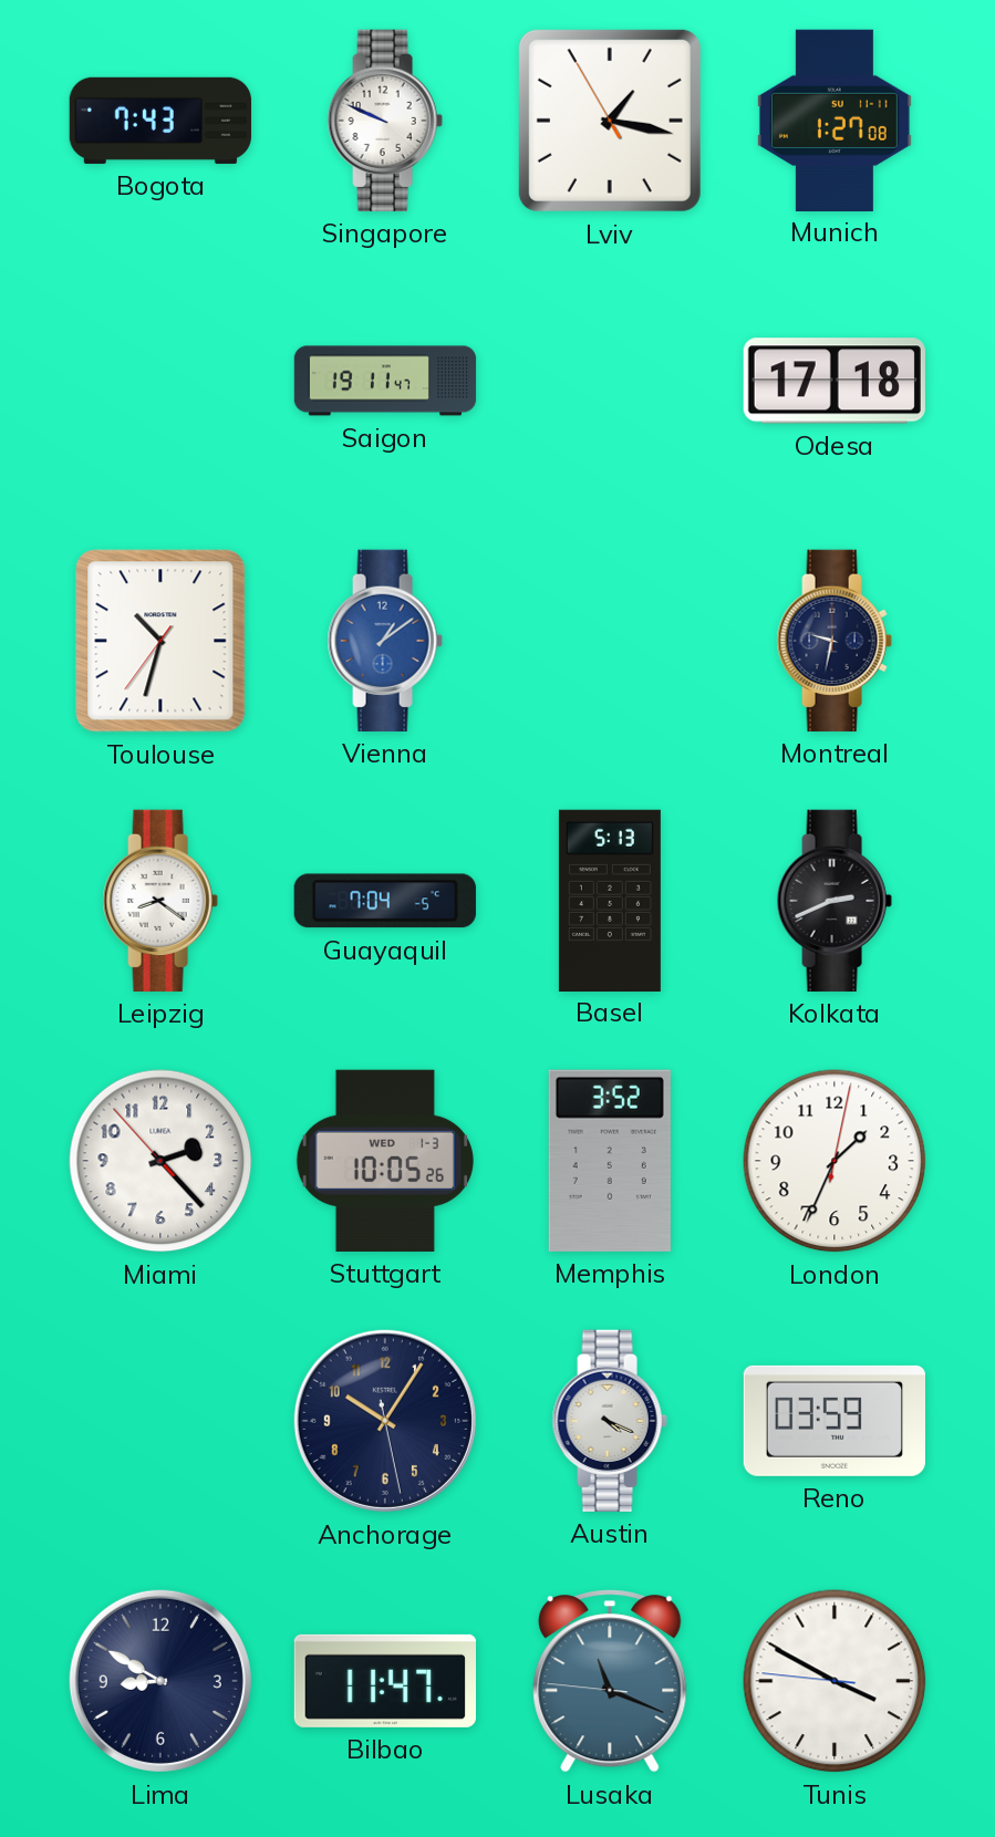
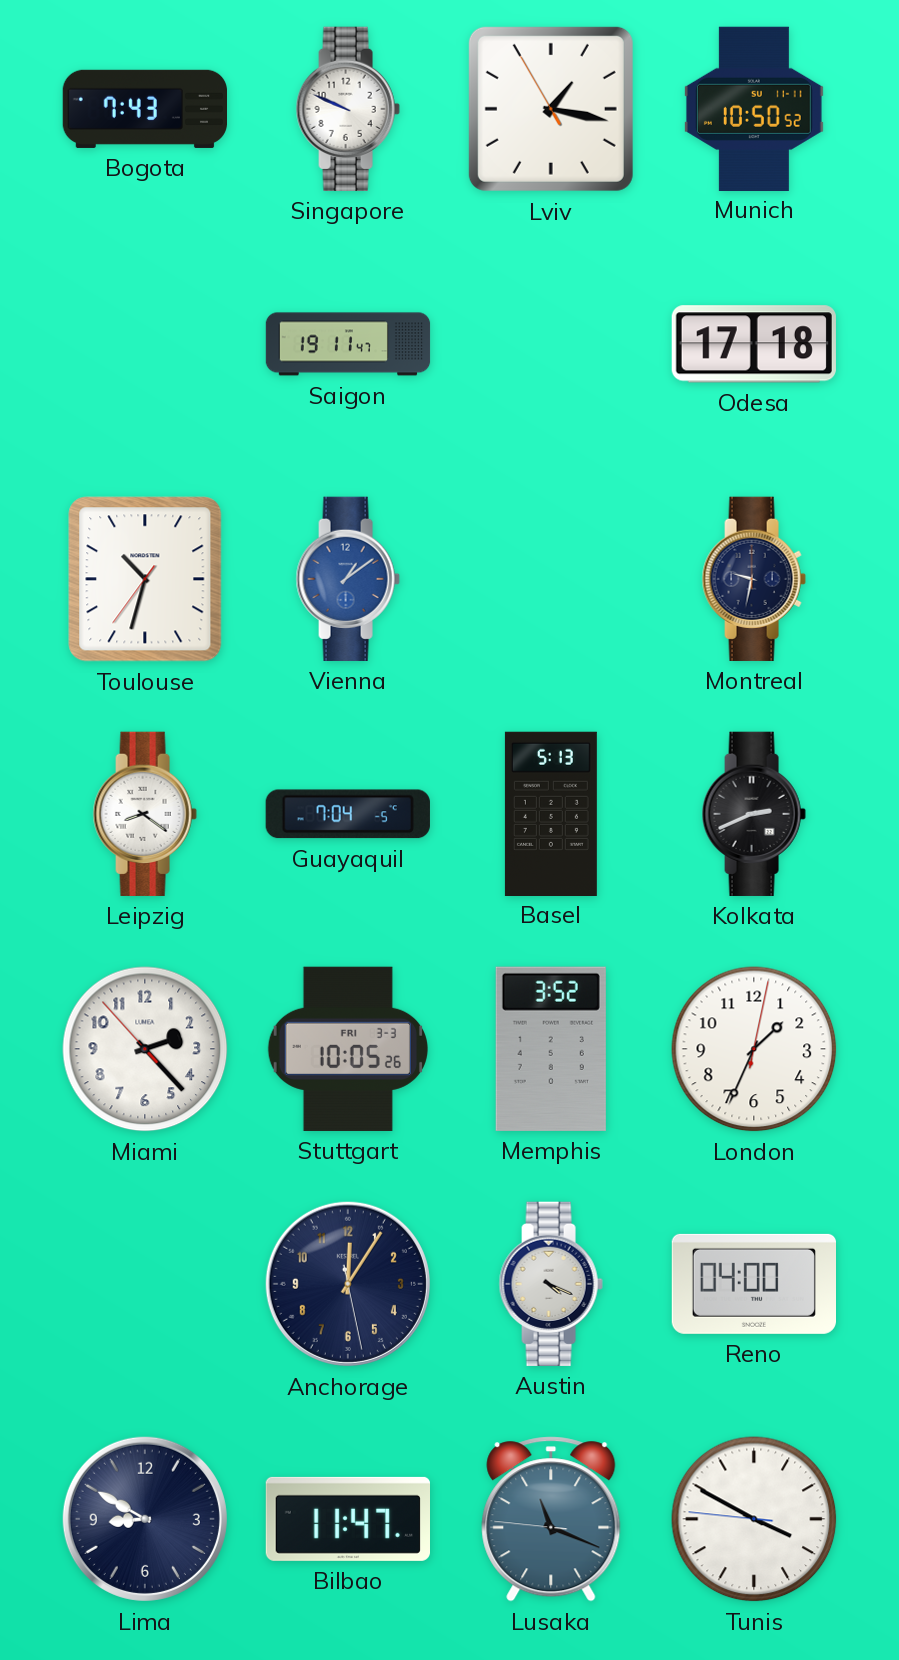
Munich: 1:27 -> 10:50
Stuttgart date: WED 1-3 -> FRI 3-3
Anchorage: 10:05 -> 12:05
Reno: 03:59 -> 04:00
